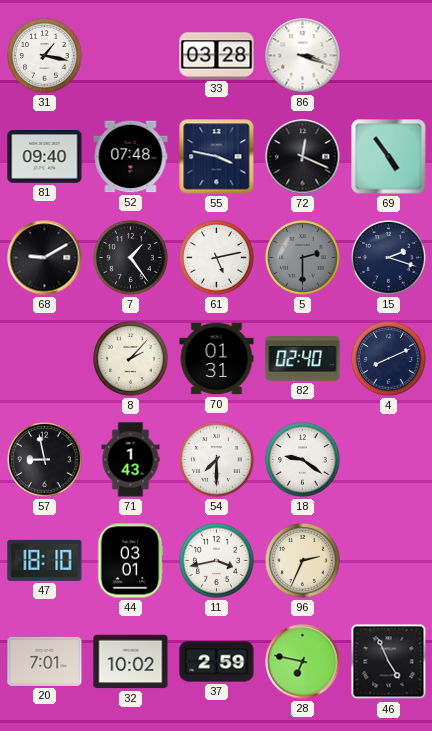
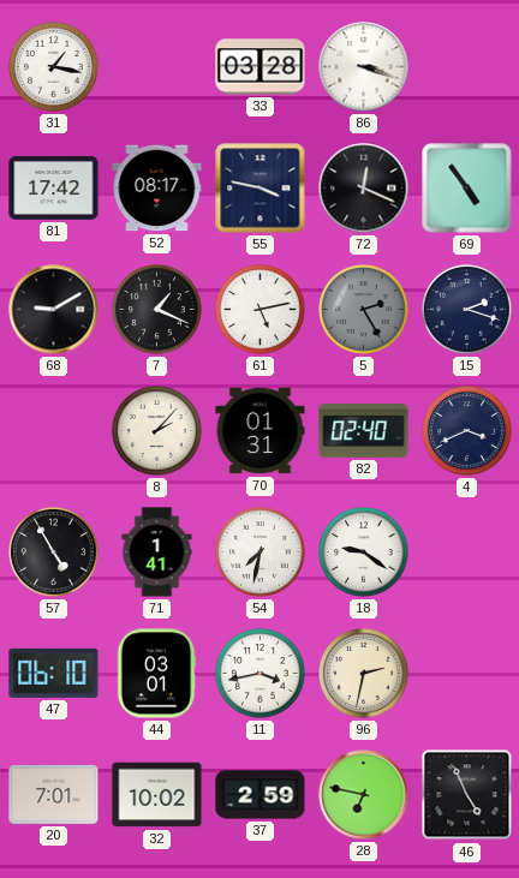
81: 09:40 -> 17:42
52: 07:48 -> 08:17
7: 1:24 -> 1:19
5: 2:30 -> 2:25
4: 8:11 -> 3:41
57: 8:58 -> 4:55
71: 1:43 -> 1:41
54: 7:30 -> 7:32
47: 18:10 -> 06:10
96: 2:34 -> 2:32
